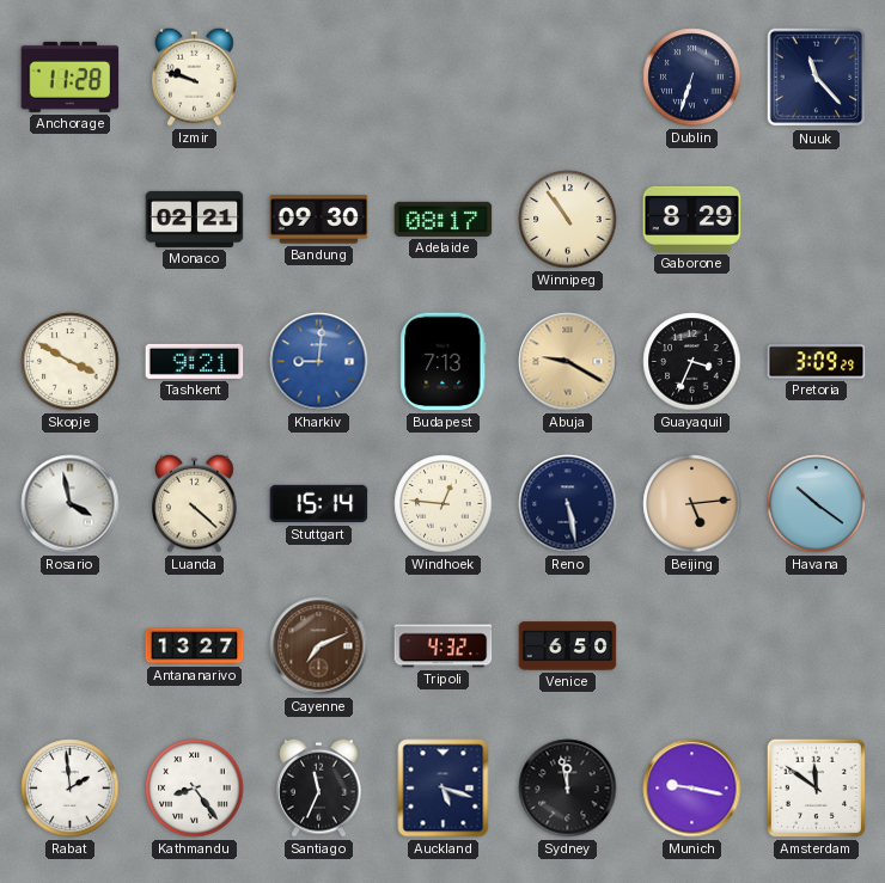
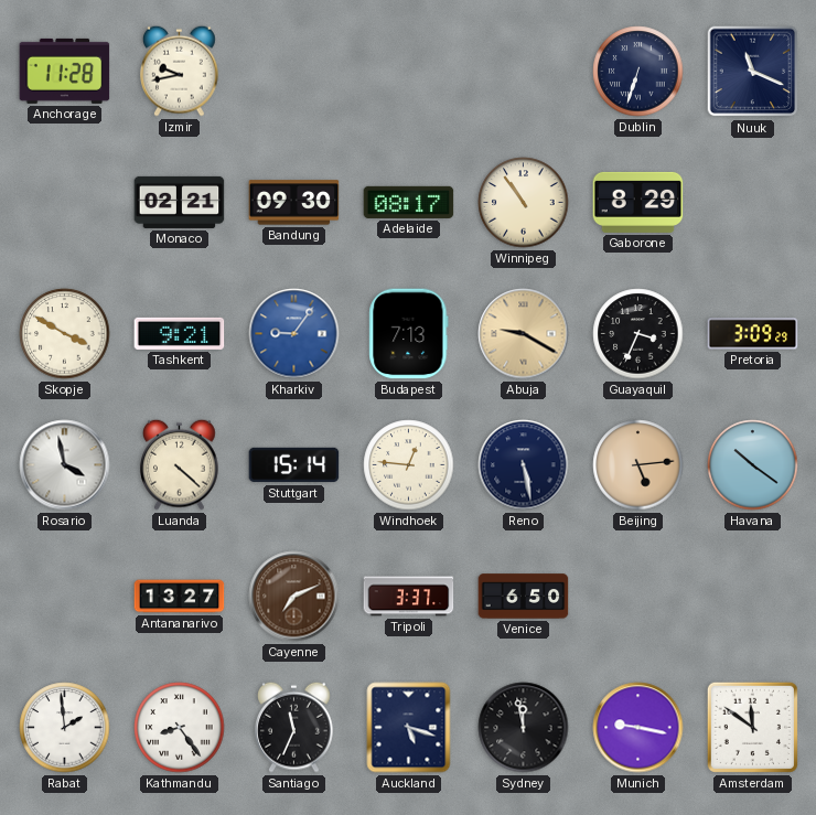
Izmir: 9:48 -> 9:43
Nuuk: 11:23 -> 11:19
Kharkiv: 9:01 -> 9:06
Tripoli: 4:32 -> 3:37
